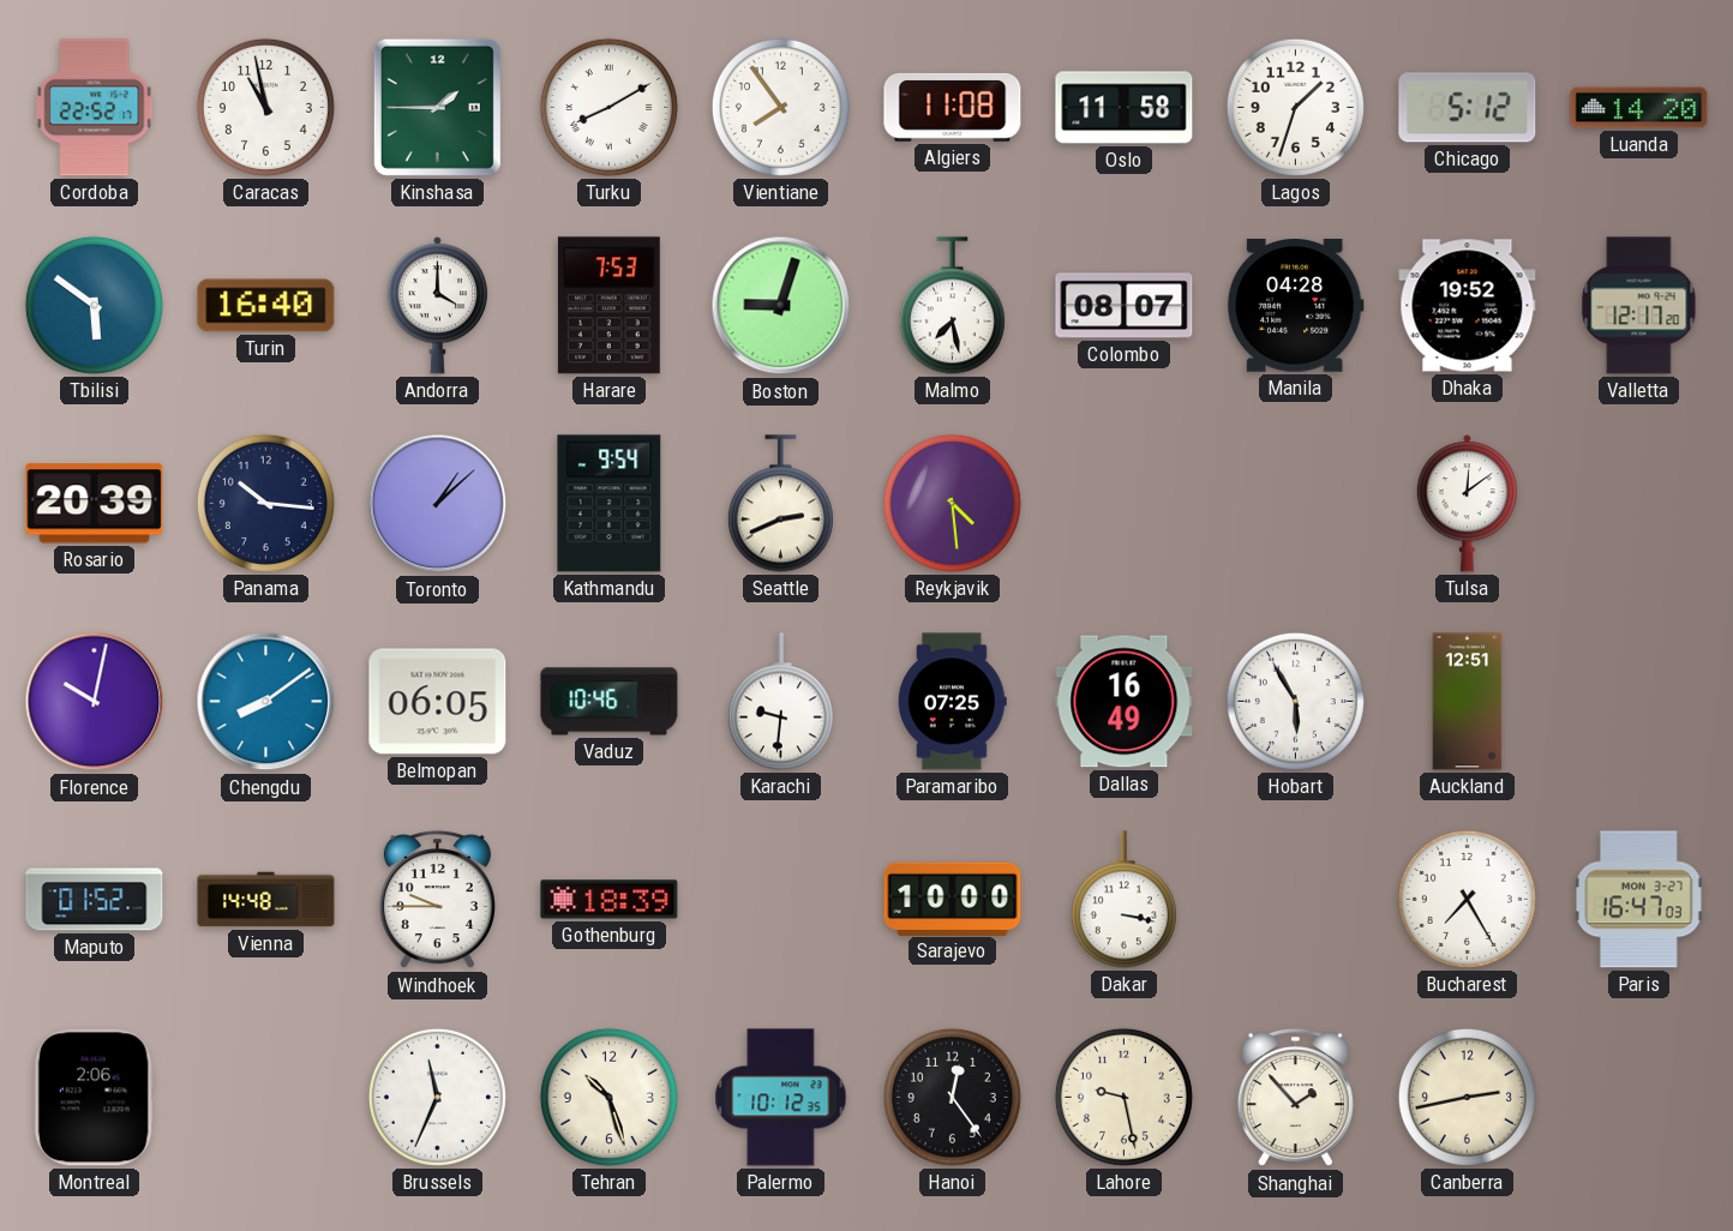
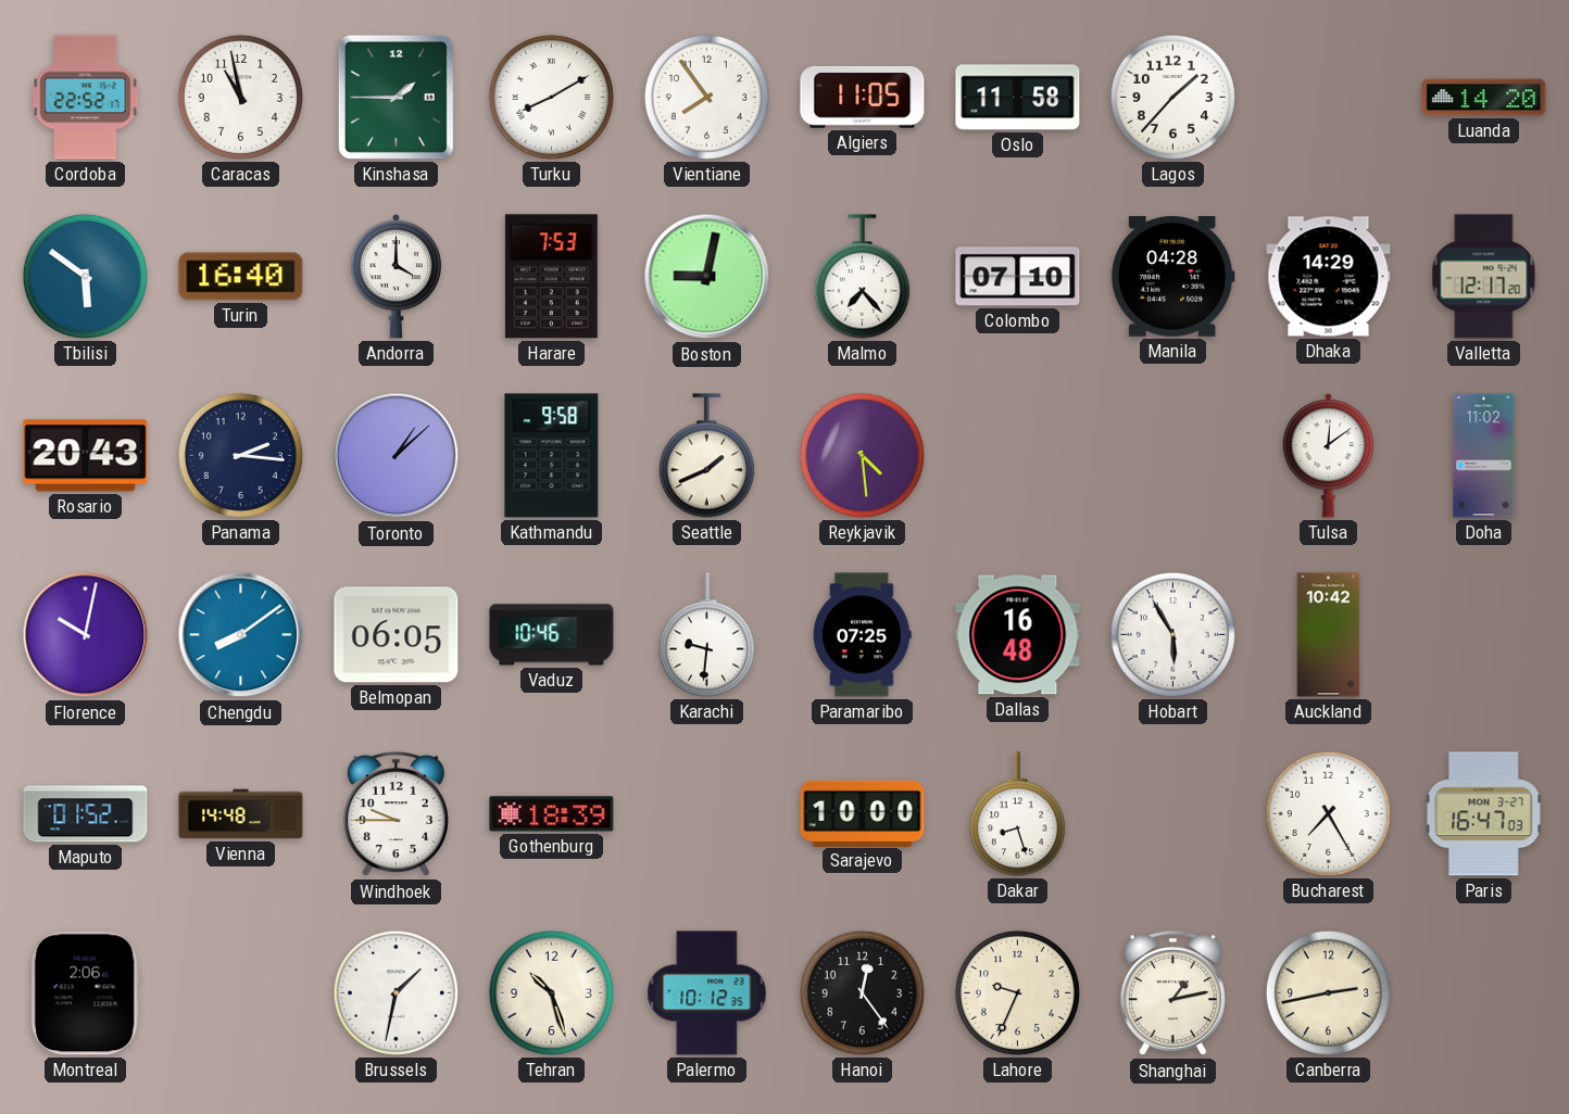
Algiers: 11:08 -> 11:05
Lagos: 1:33 -> 1:37
Chicago: 5:12 -> none
Boston: 9:03 -> 9:02
Malmo: 7:28 -> 7:23
Colombo: 08:07 -> 07:10
Dhaka: 19:52 -> 14:29
Rosario: 20:39 -> 20:43
Panama: 10:16 -> 2:16
Kathmandu: 9:54 -> 9:58
Seattle: 2:41 -> 1:41
Doha: none -> 11:02
Dallas: 16:49 -> 16:48
Auckland: 12:51 -> 10:42
Dakar: 3:17 -> 8:27
Brussels: 11:34 -> 1:32
Lahore: 9:28 -> 9:34
Shanghai: 1:53 -> 1:13
